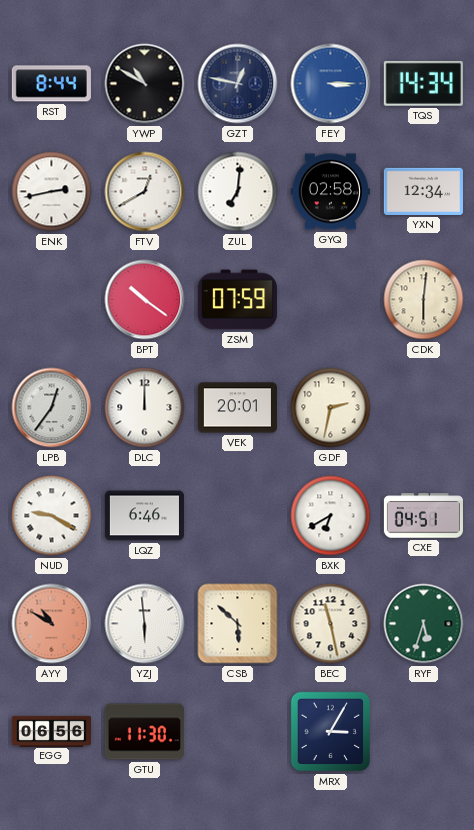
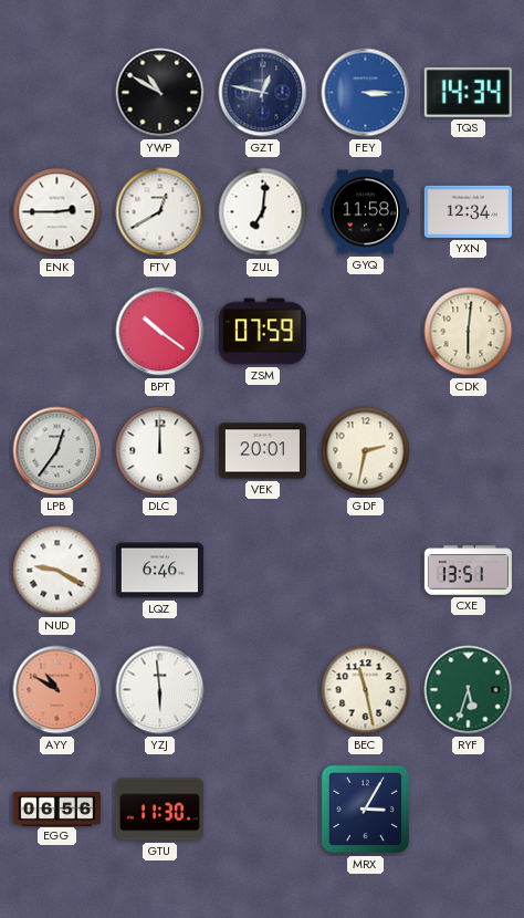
RST: 8:44 -> none
ENK: 2:43 -> 2:45
GYQ: 02:58 -> 11:58
BXK: 6:40 -> none
CXE: 04:51 -> 13:51
CSB: 5:52 -> none
